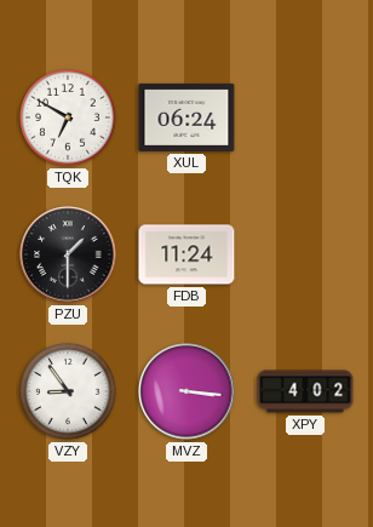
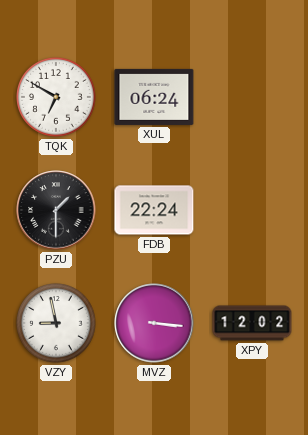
FDB: 11:24 -> 22:24
VZY: 8:54 -> 8:58
XPY: 4:02 -> 12:02
